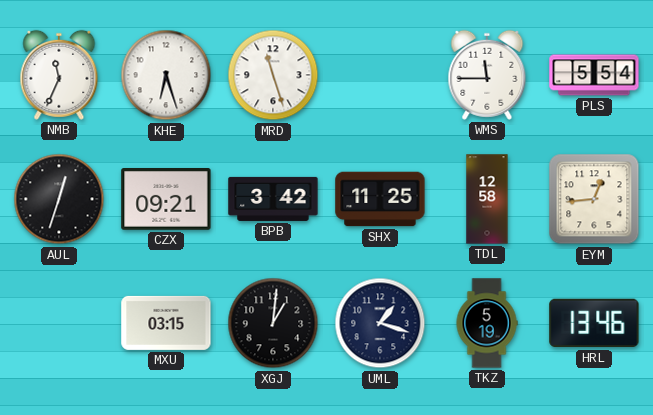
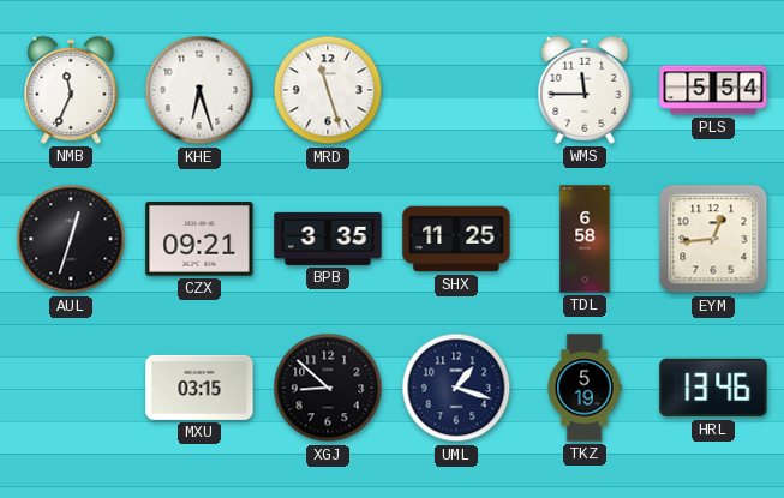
BPB: 3:42 -> 3:35
TDL: 12:58 -> 6:58
XGJ: 1:01 -> 8:52
